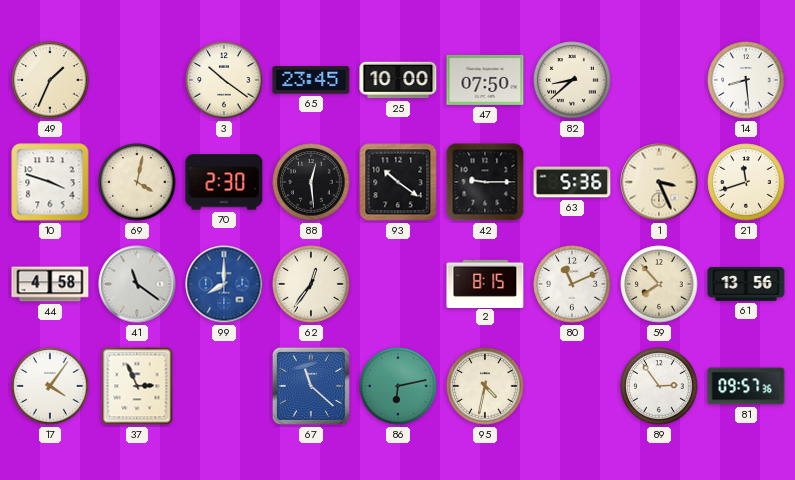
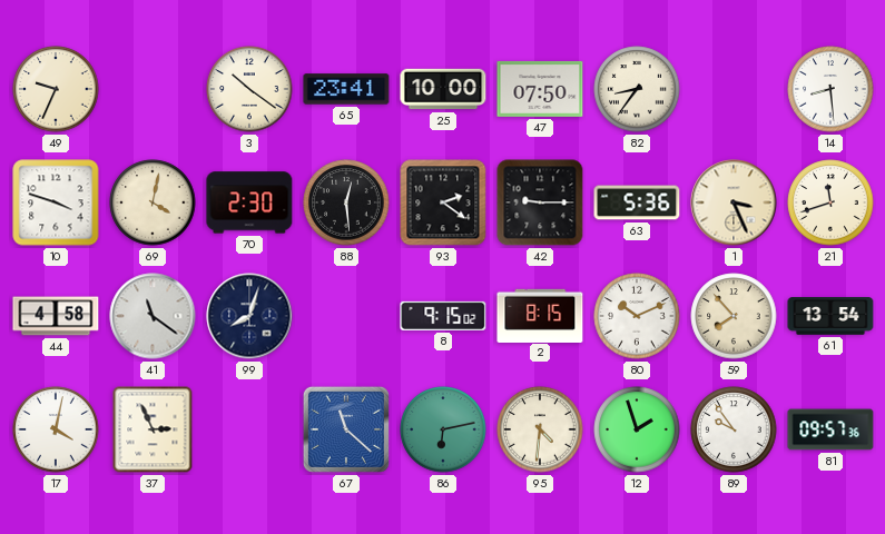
49: 1:34 -> 9:34
65: 23:45 -> 23:41
82: 8:38 -> 8:36
93: 10:21 -> 2:21
99: 8:00 -> 8:03
99 dial: blue -> navy
62: 12:36 -> none
8: none -> 9:15
80: 11:11 -> 10:11
61: 13:56 -> 13:54
17: 4:06 -> 4:02
95: 4:32 -> 4:31
12: none -> 1:57
89: 2:54 -> 9:54
